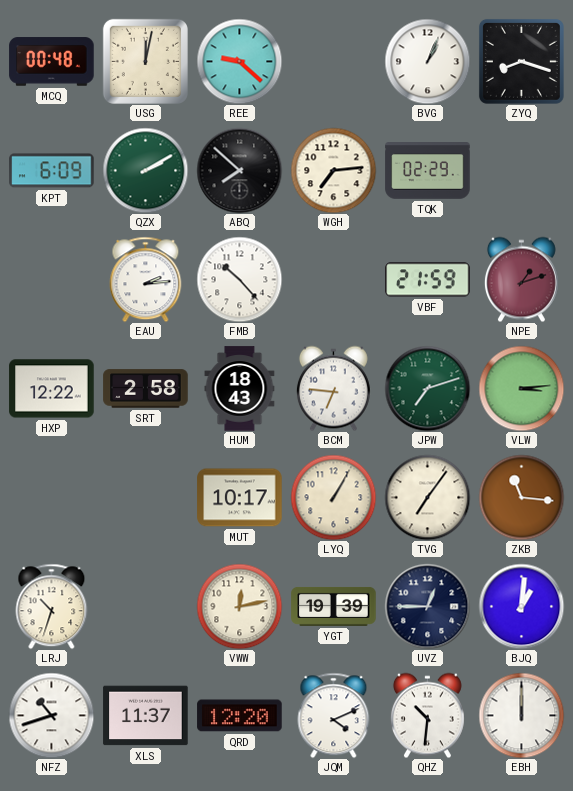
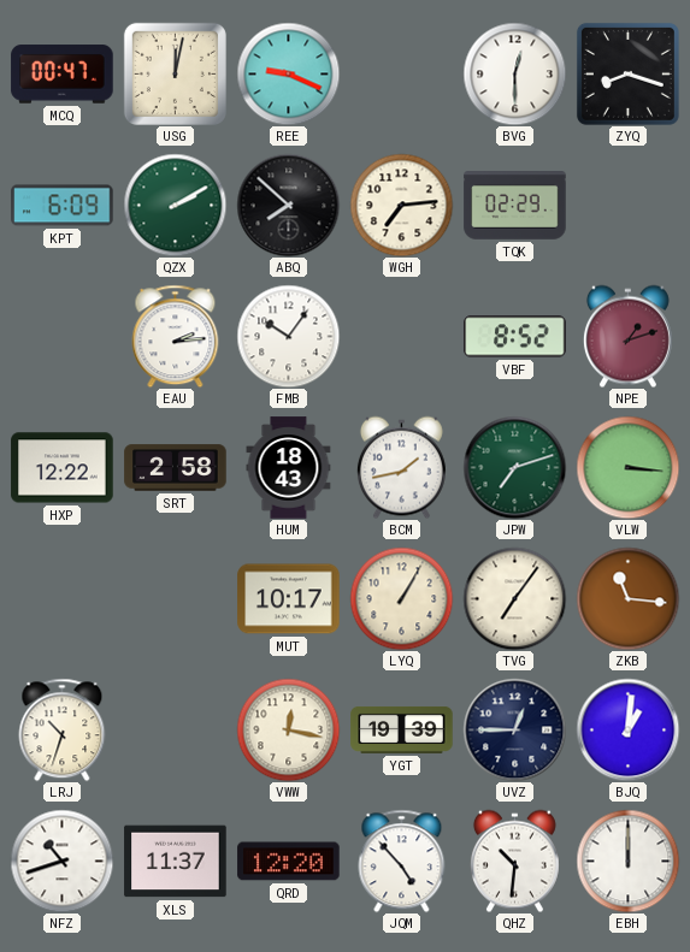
MCQ: 00:48 -> 00:47
REE: 9:22 -> 9:19
BVG: 1:04 -> 12:30
FMB: 10:23 -> 10:06
VBF: 21:59 -> 8:52
BCM: 6:46 -> 1:43
VLW: 3:14 -> 3:16
VWW: 12:13 -> 12:17
JQM: 4:11 -> 4:53
